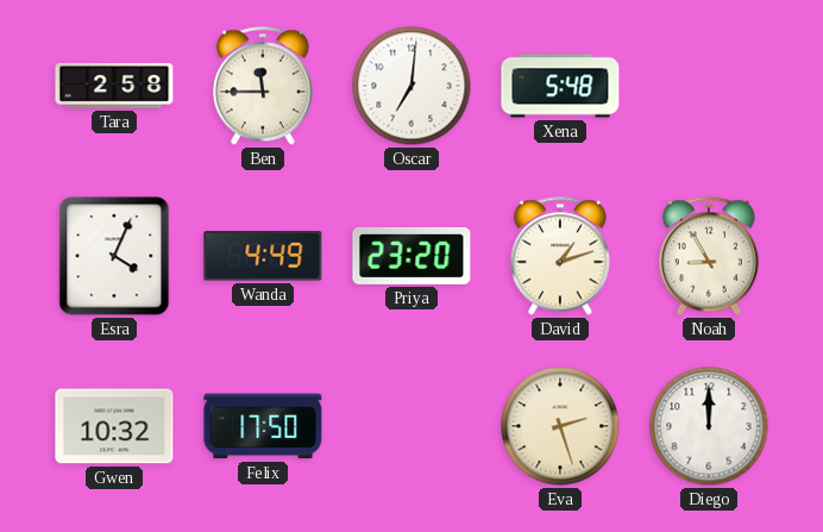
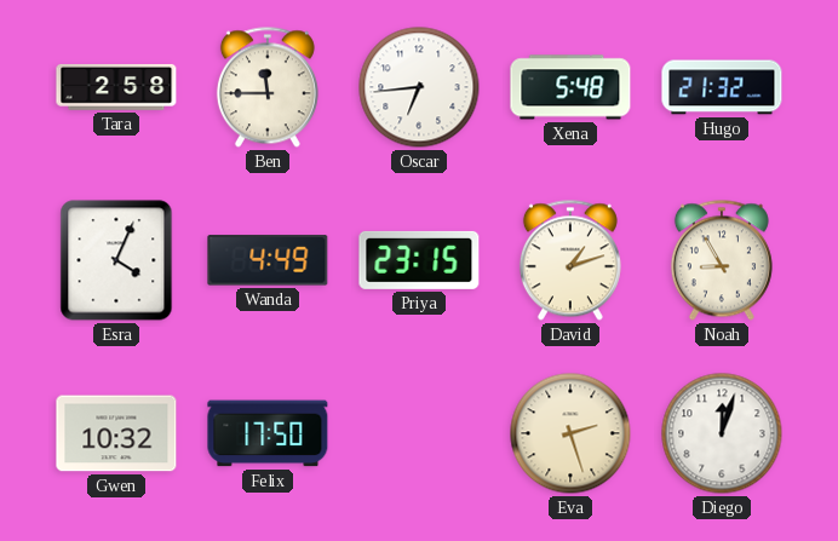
Oscar: 7:01 -> 6:44
Hugo: none -> 21:32
Priya: 23:20 -> 23:15
Diego: 12:00 -> 12:03
